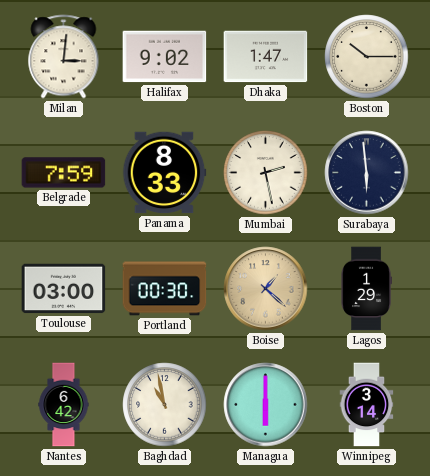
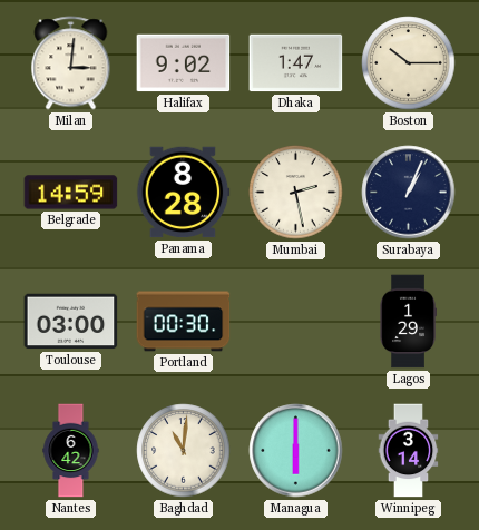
Belgrade: 7:59 -> 14:59
Panama: 8:33 -> 8:28
Surabaya: 5:59 -> 1:04
Boise: 1:22 -> none
Baghdad: 10:58 -> 11:01
